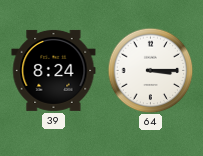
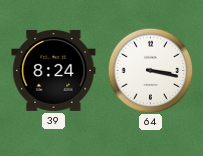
64: 3:15 -> 3:17
